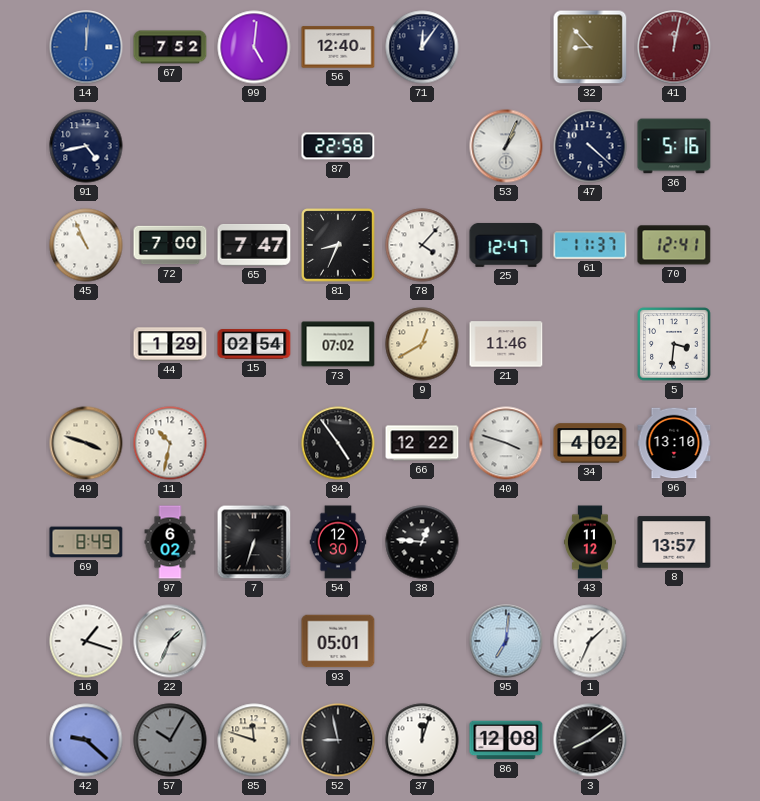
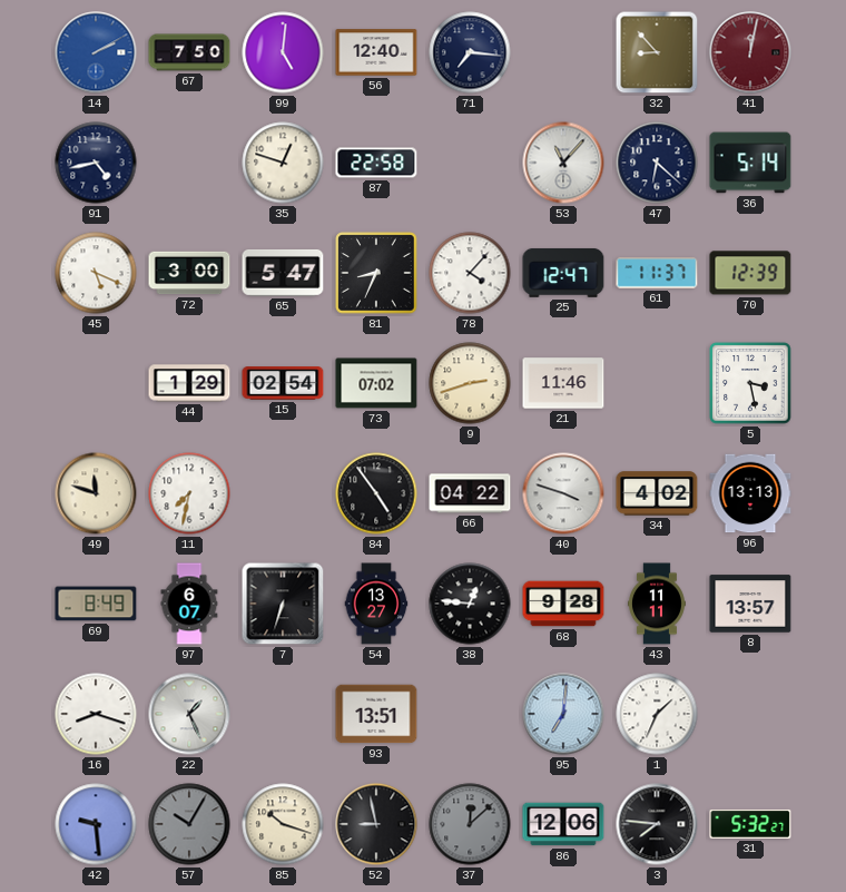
14: 12:01 -> 2:10
67: 7:52 -> 7:50
71: 12:06 -> 7:16
35: none -> 12:48
53: 1:04 -> 11:07
47: 4:22 -> 6:22
36: 5:16 -> 5:14
45: 10:56 -> 5:19
72: 7:00 -> 3:00
65: 7:47 -> 5:47
70: 12:41 -> 12:39
9: 12:40 -> 2:42
5: 3:31 -> 3:28
49: 3:48 -> 11:48
11: 10:32 -> 7:32
66: 12:22 -> 04:22
96: 13:10 -> 13:13
97: 6:02 -> 6:07
54: 12:30 -> 13:27
68: none -> 9:28
43: 11:12 -> 11:11
16: 1:18 -> 8:18
22: 1:34 -> 1:26
93: 05:01 -> 13:51
42: 9:22 -> 9:29
85: 11:48 -> 10:18
37: 12:03 -> 12:08
37 dial: white -> grey
86: 12:08 -> 12:06
3: 8:09 -> 7:46
31: none -> 5:32
